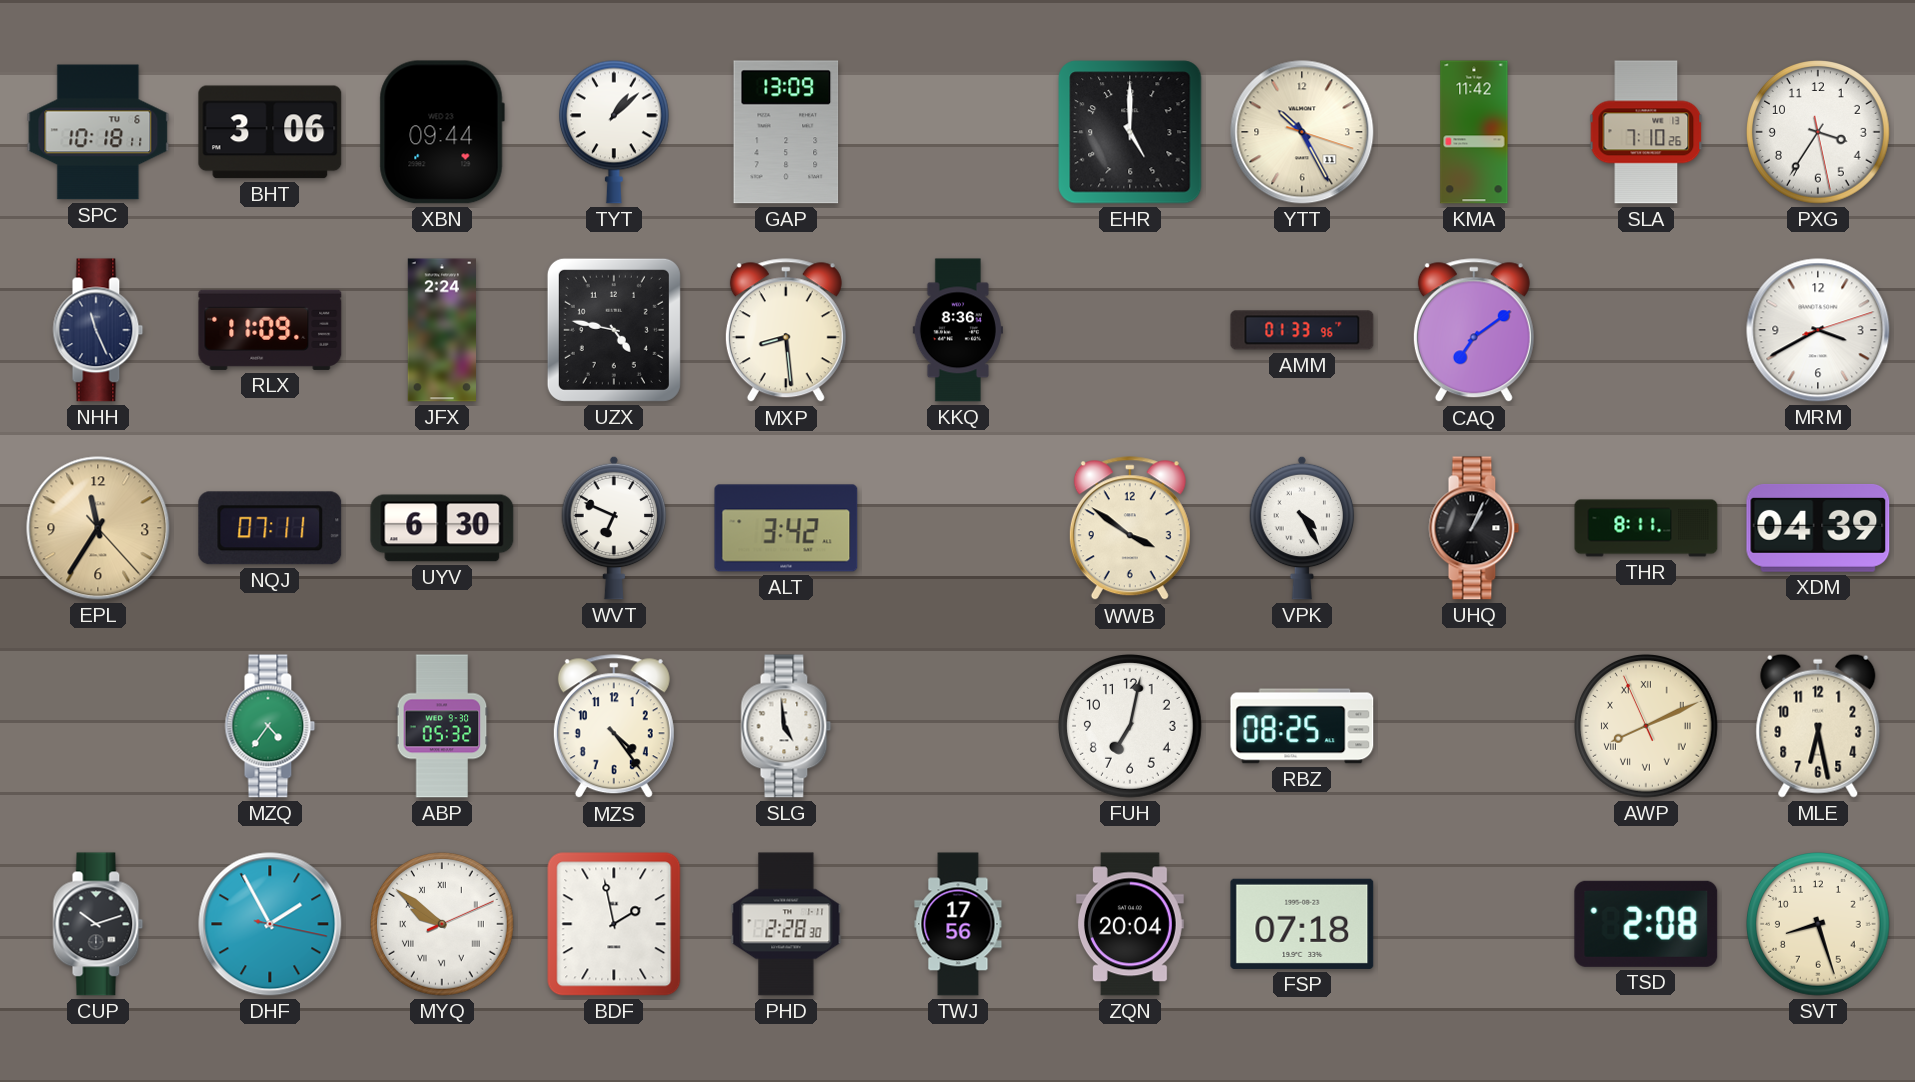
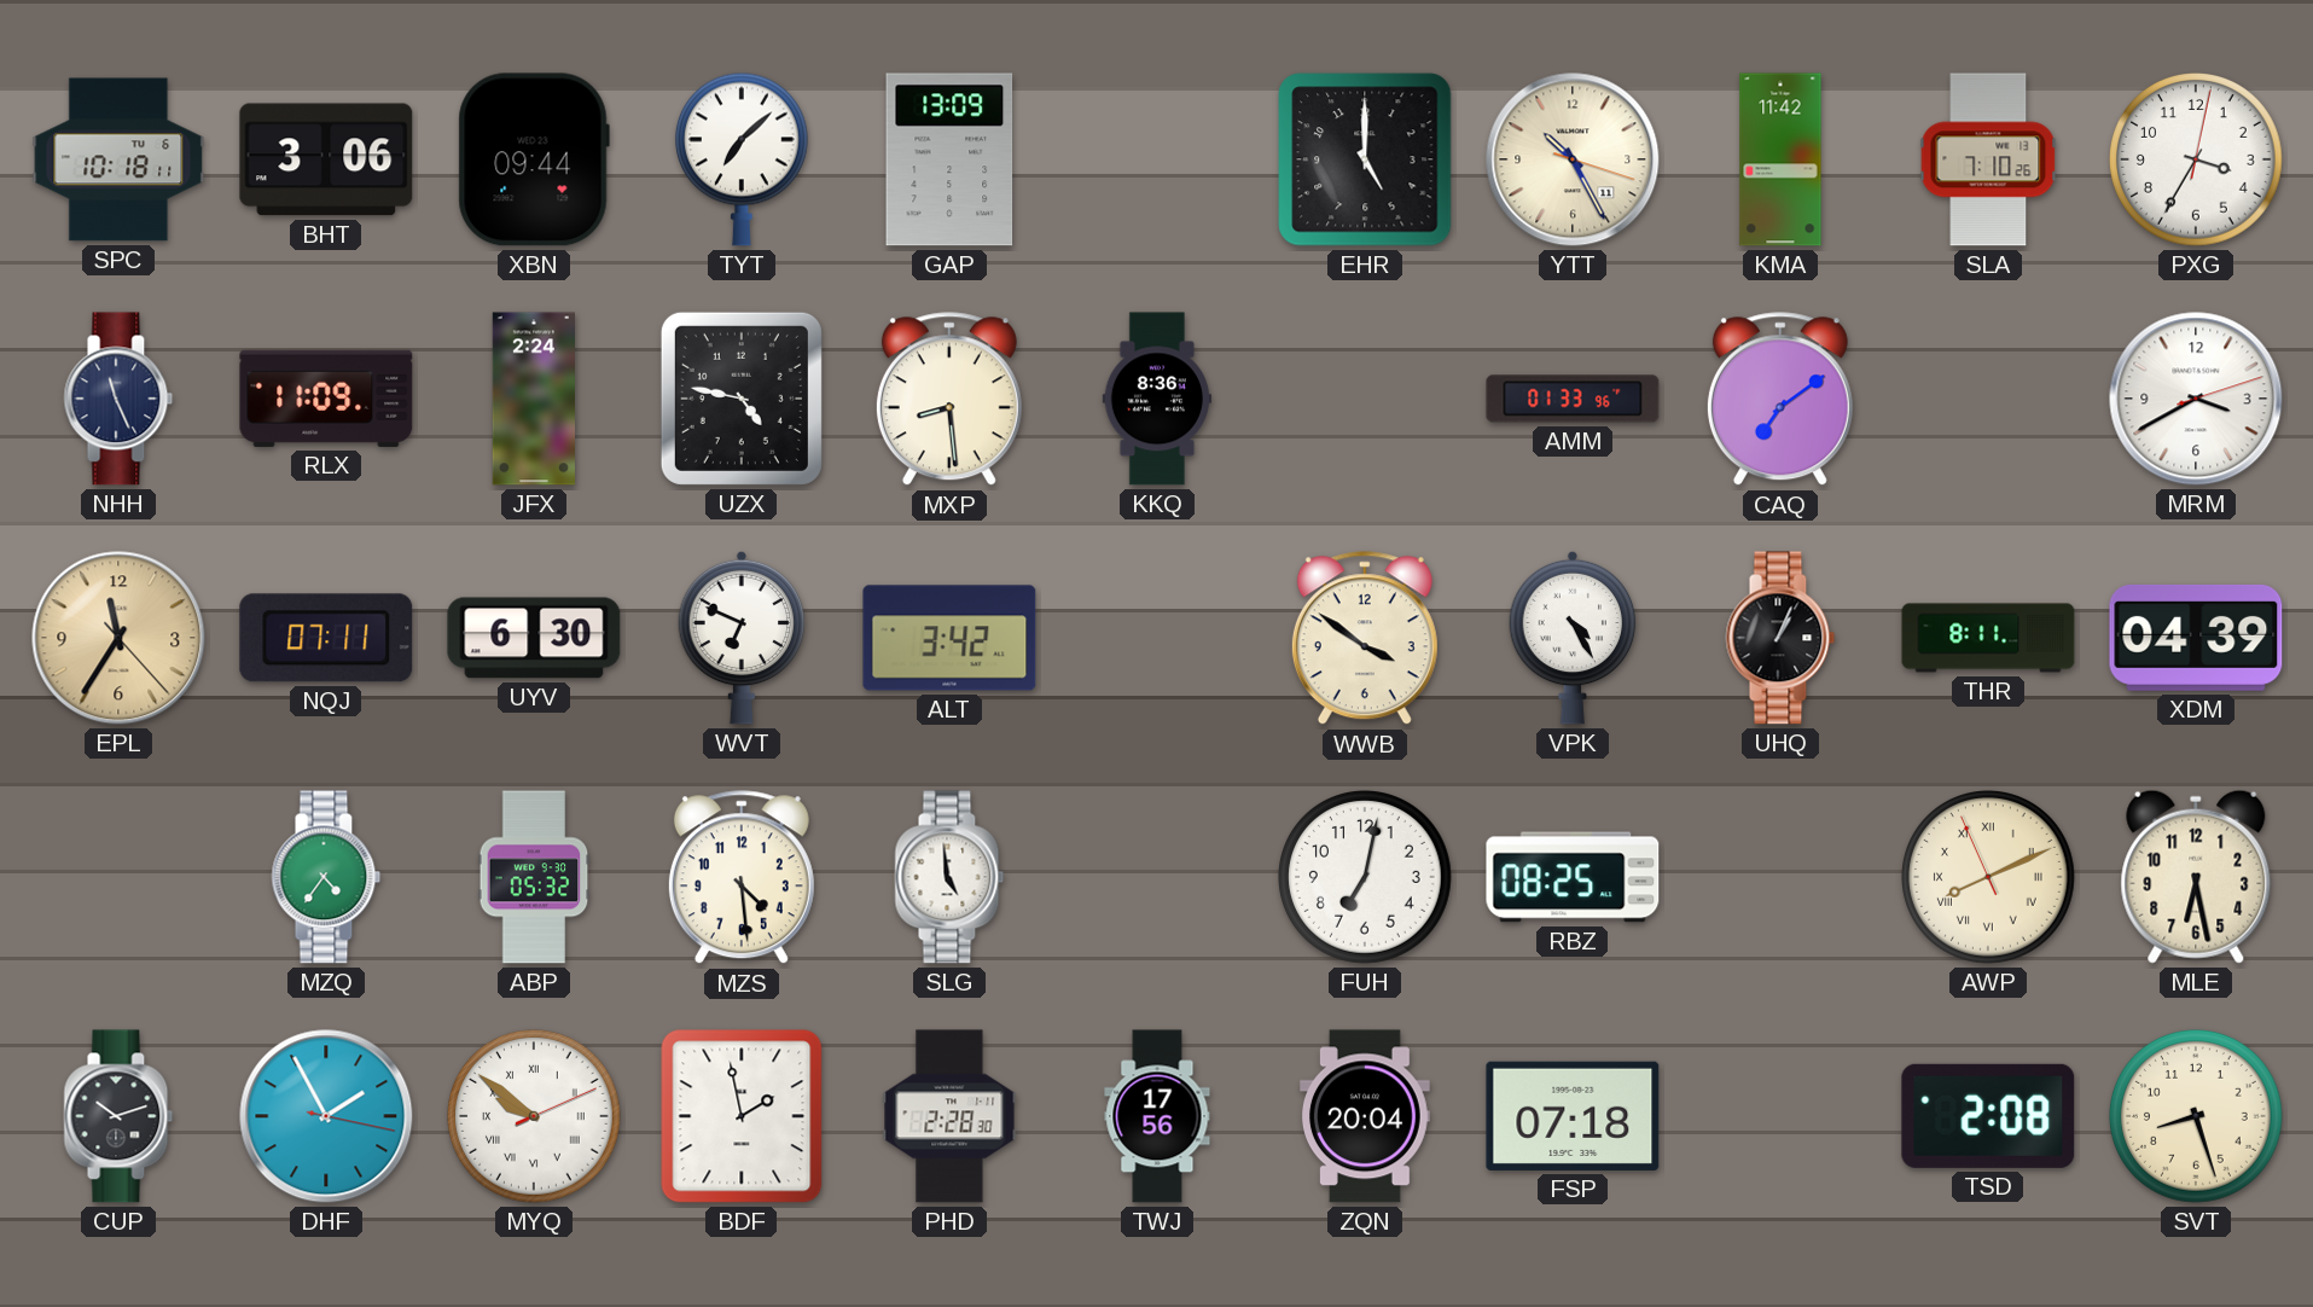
TYT: 1:08 -> 7:08
PXG: 3:35:28 -> 3:35:02
MZS: 4:24 -> 4:29
